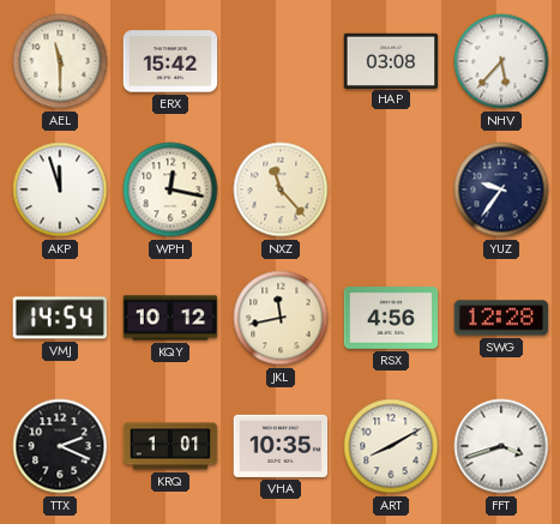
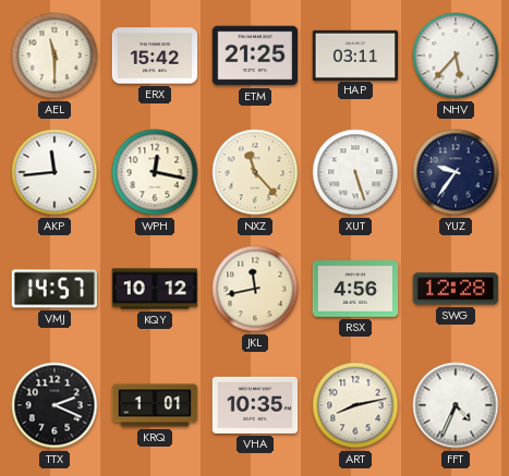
ETM: none -> 21:25
HAP: 03:08 -> 03:11
AKP: 11:57 -> 11:44
XUT: none -> 5:27
VMJ: 14:54 -> 14:57
ART: 8:10 -> 8:13
FFT: 3:42 -> 4:34
